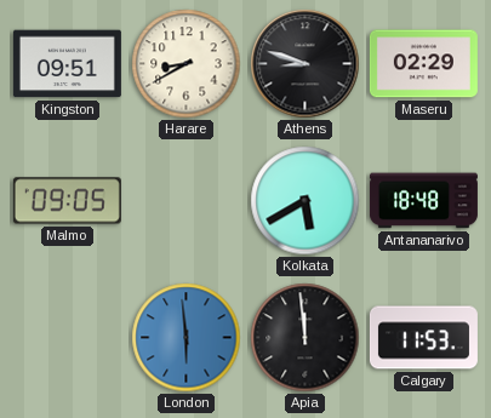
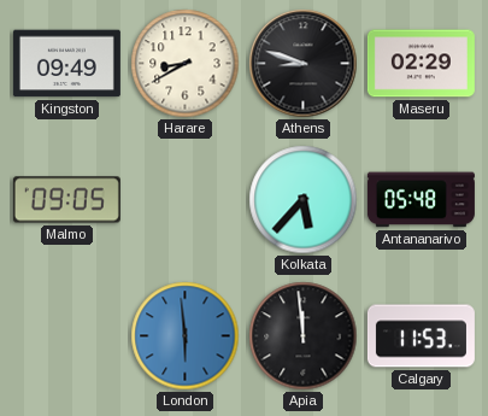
Kingston: 09:51 -> 09:49
Kolkata: 5:40 -> 5:37
Antananarivo: 18:48 -> 05:48
